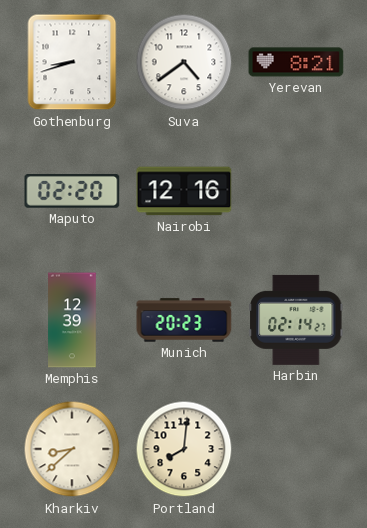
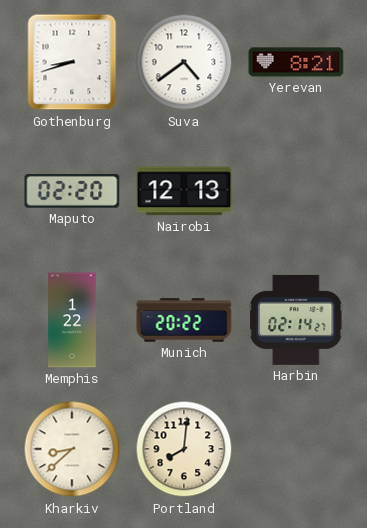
Nairobi: 12:16 -> 12:13
Memphis: 12:39 -> 1:22
Munich: 20:23 -> 20:22
